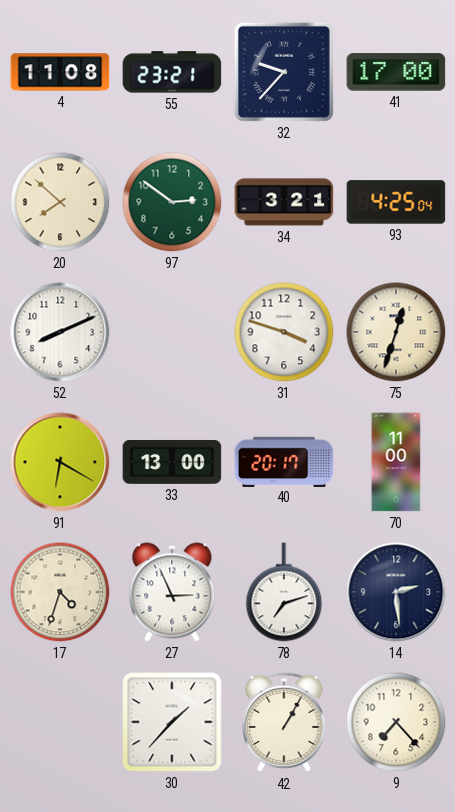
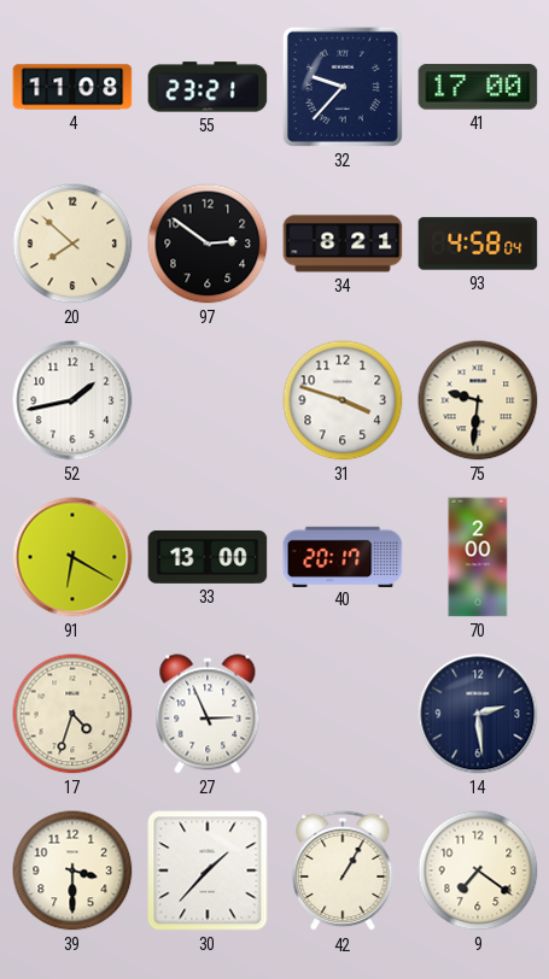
97 dial: green -> black
34: 3:21 -> 8:21
93: 4:25 -> 4:58
52: 8:11 -> 1:43
75: 12:33 -> 9:31
70: 11:00 -> 2:00
78: 7:12 -> none
39: none -> 3:30
9: 7:23 -> 7:21
